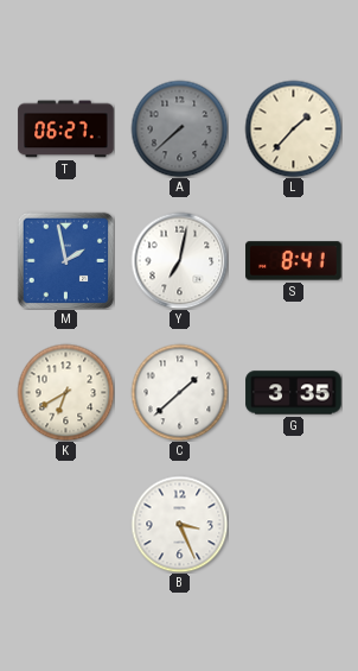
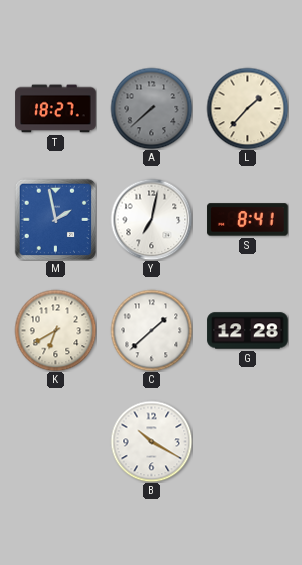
T: 06:27 -> 18:27
G: 3:35 -> 12:28
B: 3:26 -> 10:20
